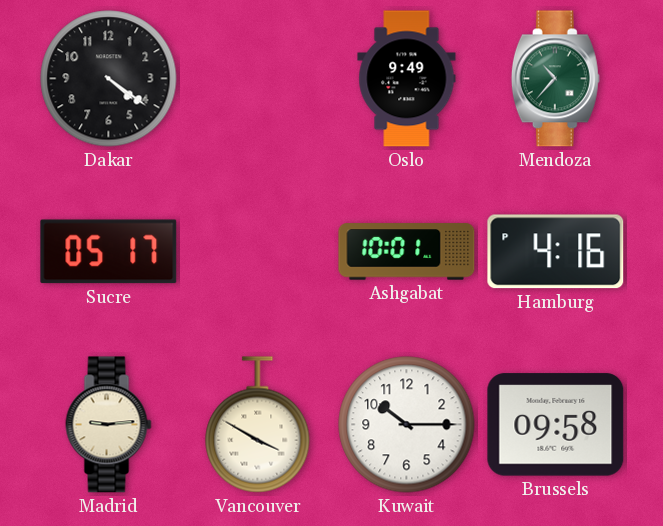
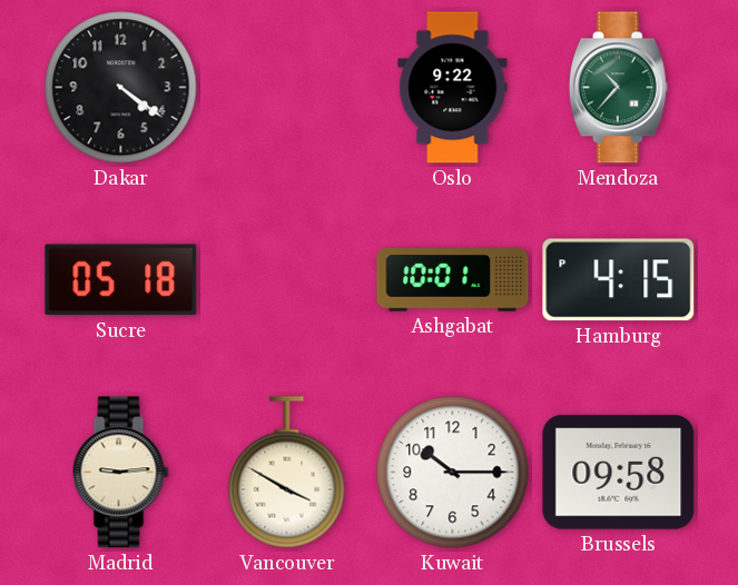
Oslo: 9:49 -> 9:22
Sucre: 05:17 -> 05:18
Hamburg: 4:16 -> 4:15
